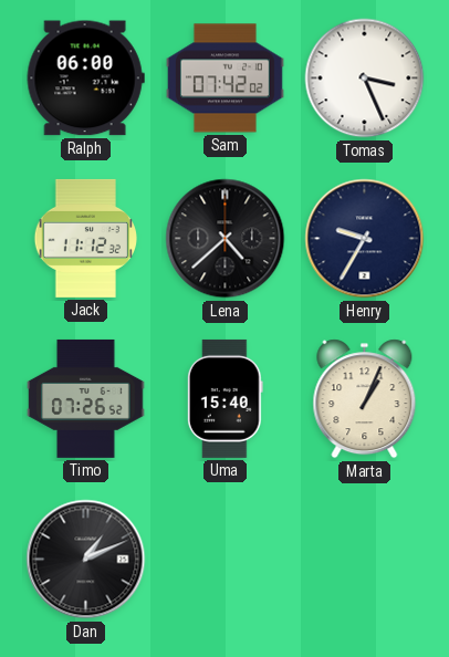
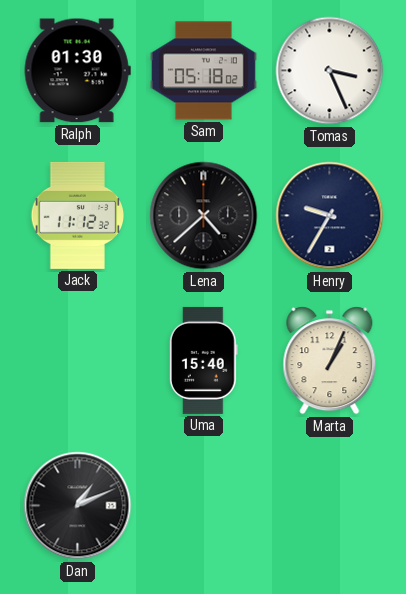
Ralph: 06:00 -> 01:30
Sam: 07:42 -> 05:18
Timo: 07:26 -> none
